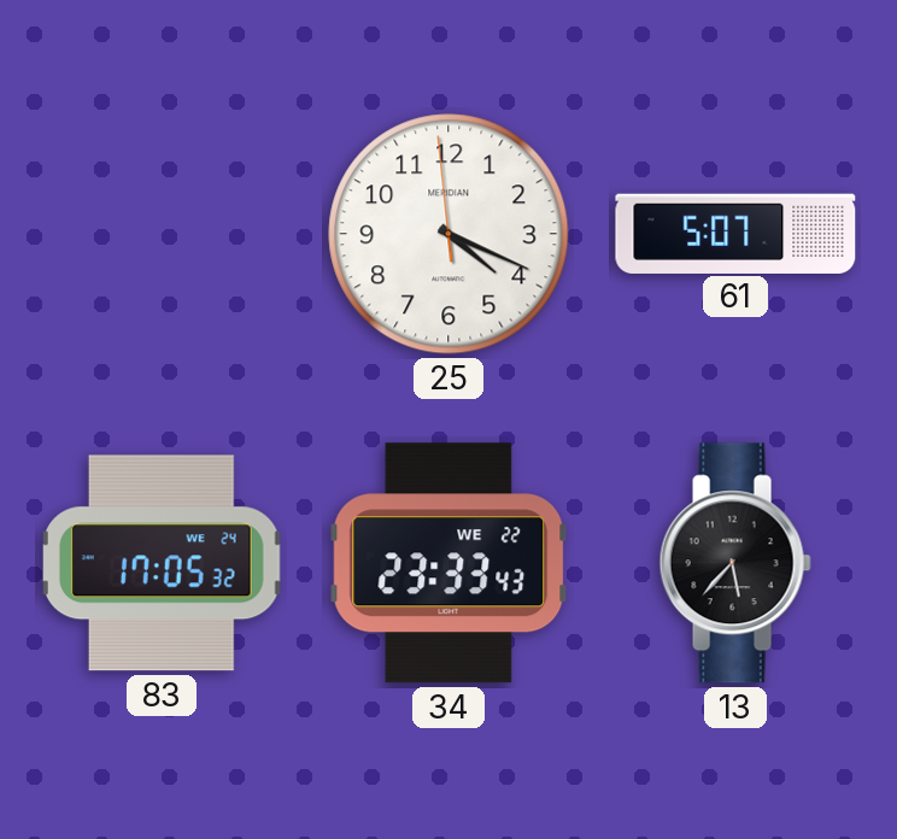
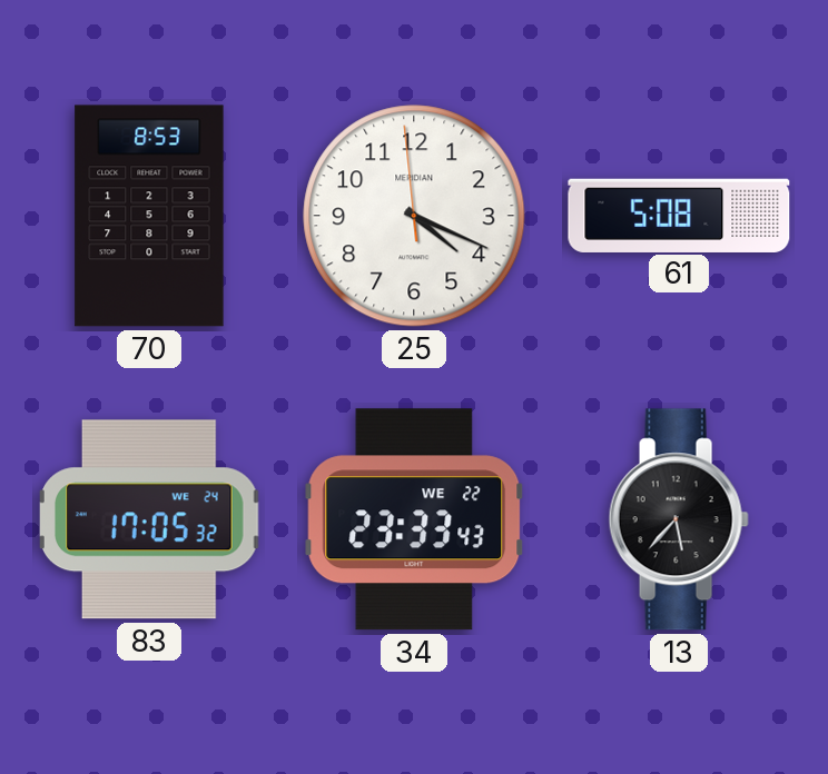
70: none -> 8:53
61: 5:07 -> 5:08
